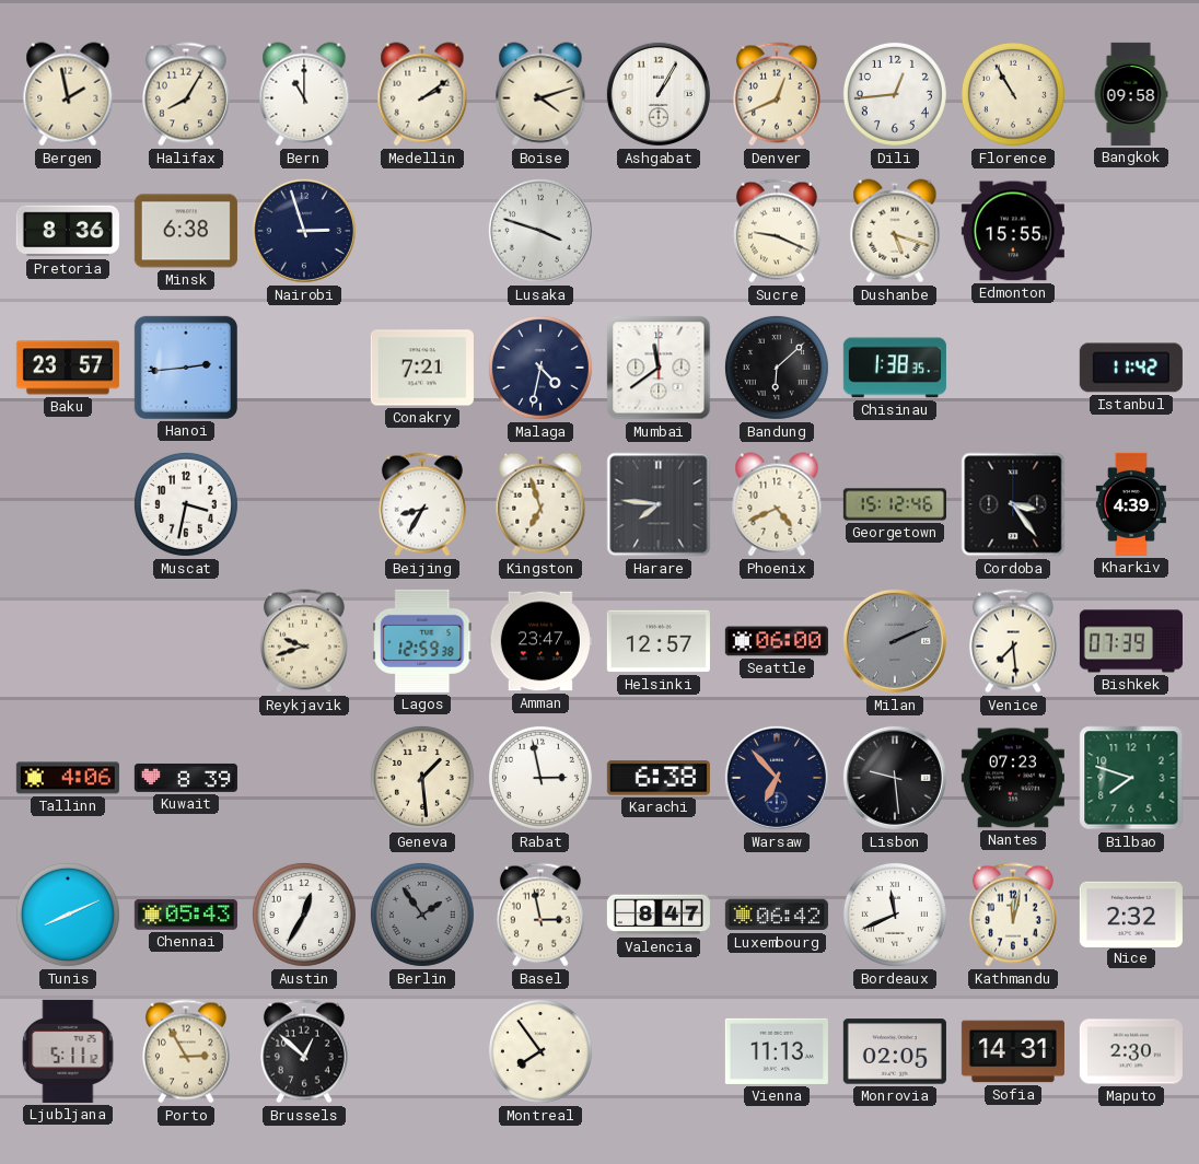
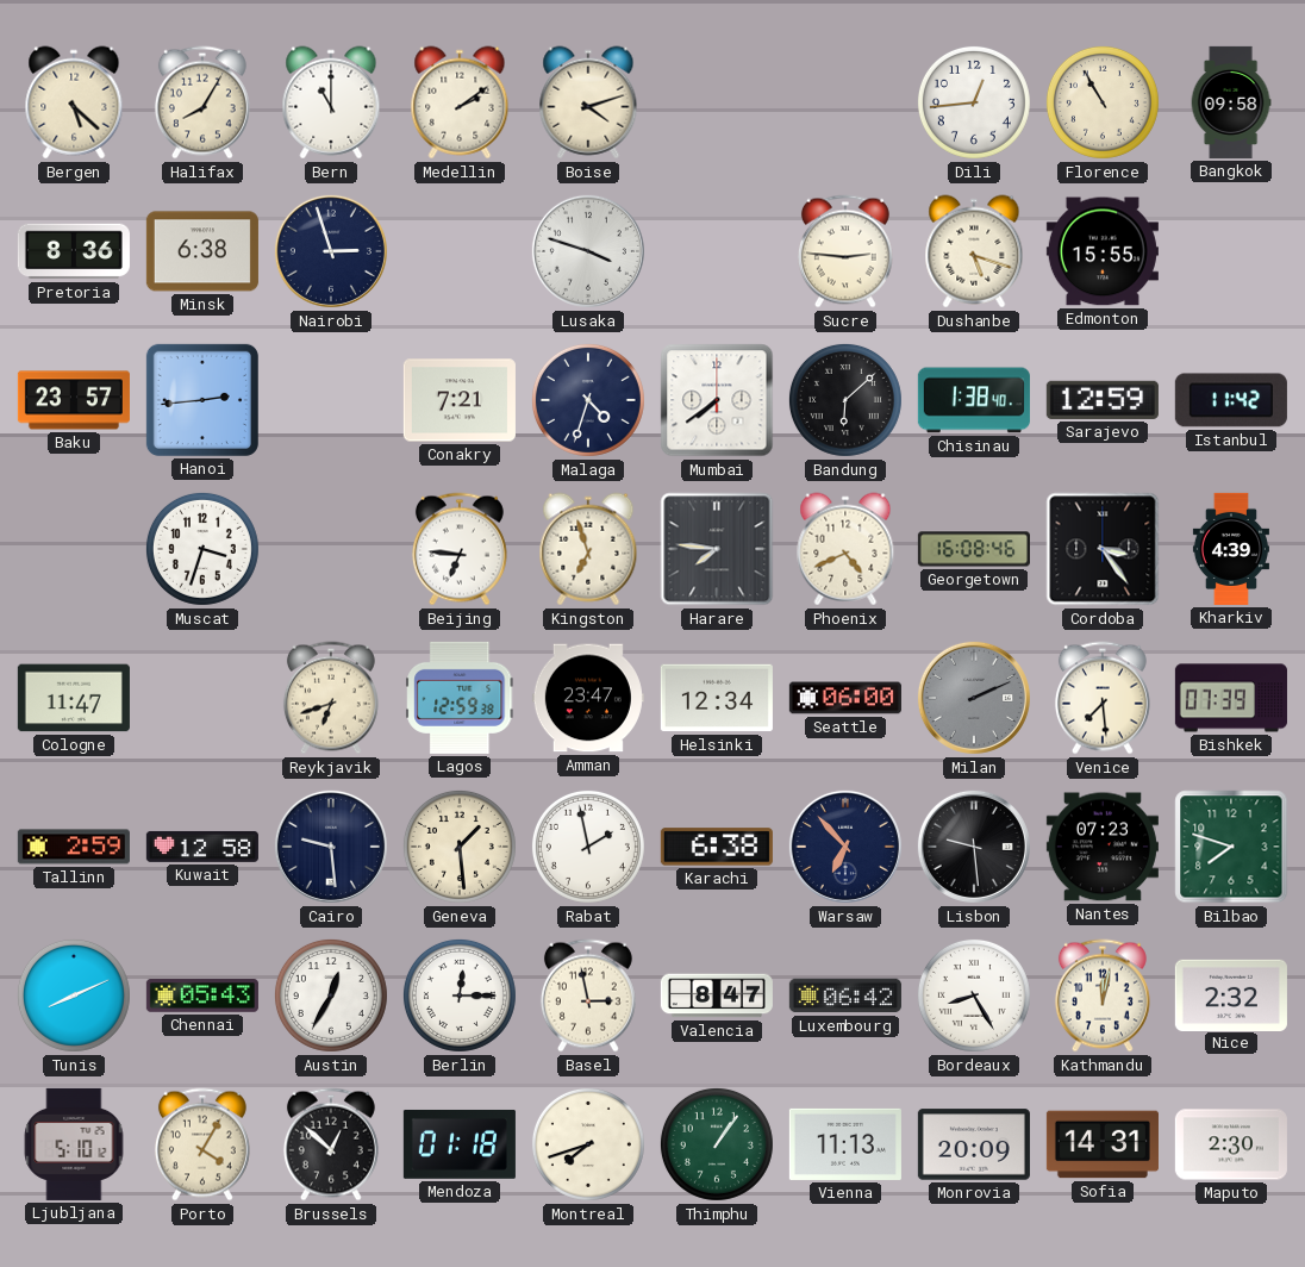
Bergen: 1:58 -> 5:22
Ashgabat: 1:05 -> none
Denver: 12:41 -> none
Sucre: 9:19 -> 2:46
Malaga: 4:32 -> 4:33
Mumbai: 11:39 -> 7:39
Chisinau: 1:38:35 -> 1:38:40
Sarajevo: none -> 12:59
Muscat: 3:32 -> 3:33
Beijing: 8:35 -> 6:46
Georgetown: 15:12 -> 16:08
Cologne: none -> 11:47
Reykjavik: 9:42 -> 6:42
Helsinki: 12:57 -> 12:34
Tallinn: 4:06 -> 2:59
Kuwait: 8:39 -> 12:58
Cairo: none -> 9:29
Rabat: 2:58 -> 1:58
Berlin: 1:54 -> 12:15
Berlin dial: grey -> white
Bordeaux: 11:41 -> 8:25
Ljubljana: 5:11 -> 5:10
Porto: 2:55 -> 4:05
Mendoza: none -> 01:18
Montreal: 7:54 -> 7:42
Thimphu: none -> 1:06
Monrovia: 02:05 -> 20:09
